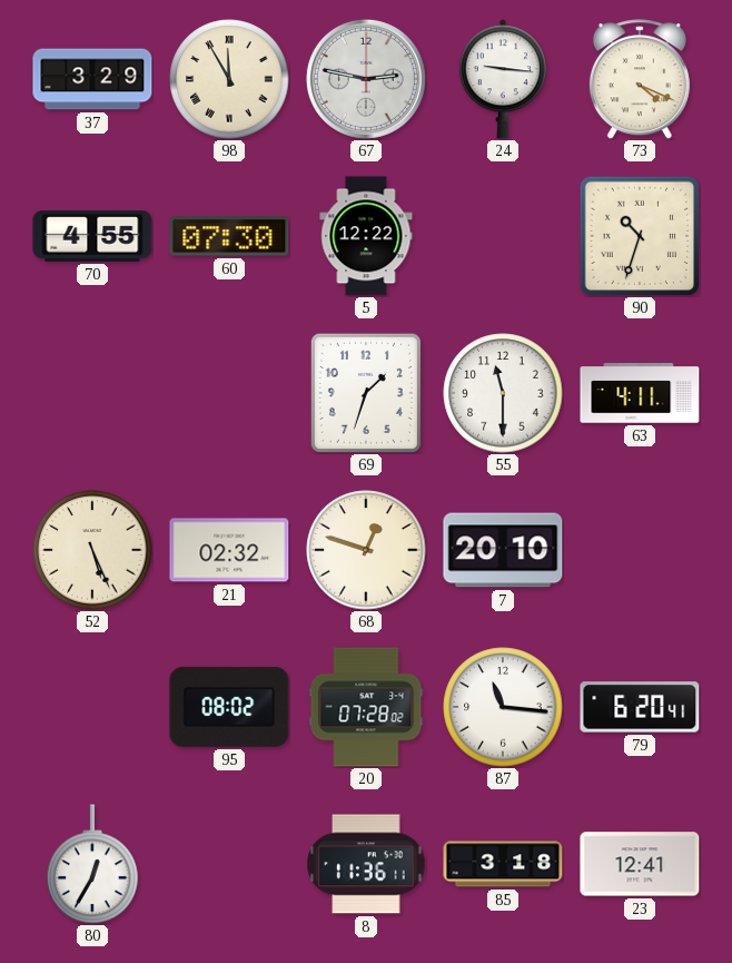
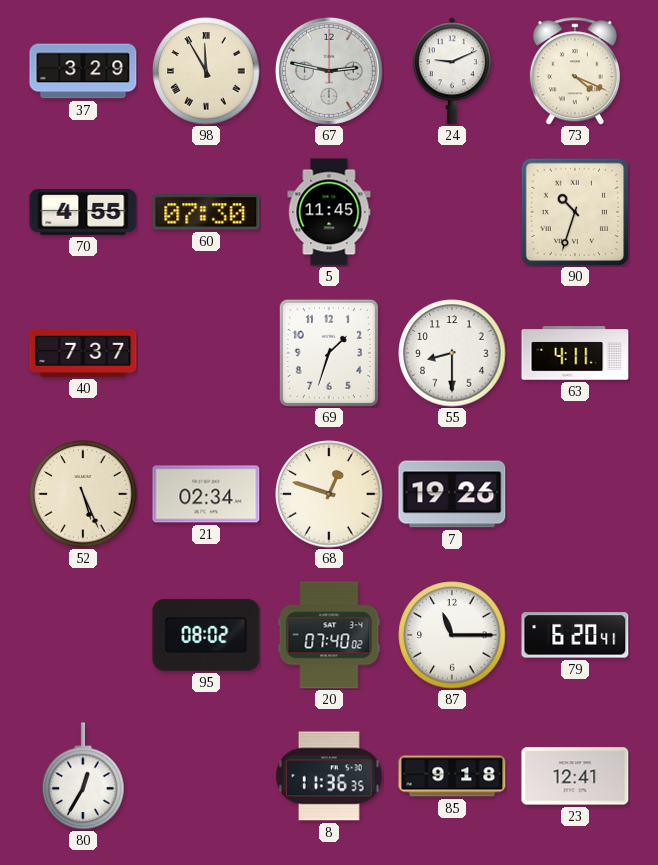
24: 9:16 -> 9:11
5: 12:22 -> 11:45
40: none -> 7:37
55: 11:30 -> 8:30
21: 02:32 -> 02:34
7: 20:10 -> 19:26
20: 07:28 -> 07:40
87: 11:16 -> 11:15
8: 11:36:11 -> 11:36:35
85: 3:18 -> 9:18
